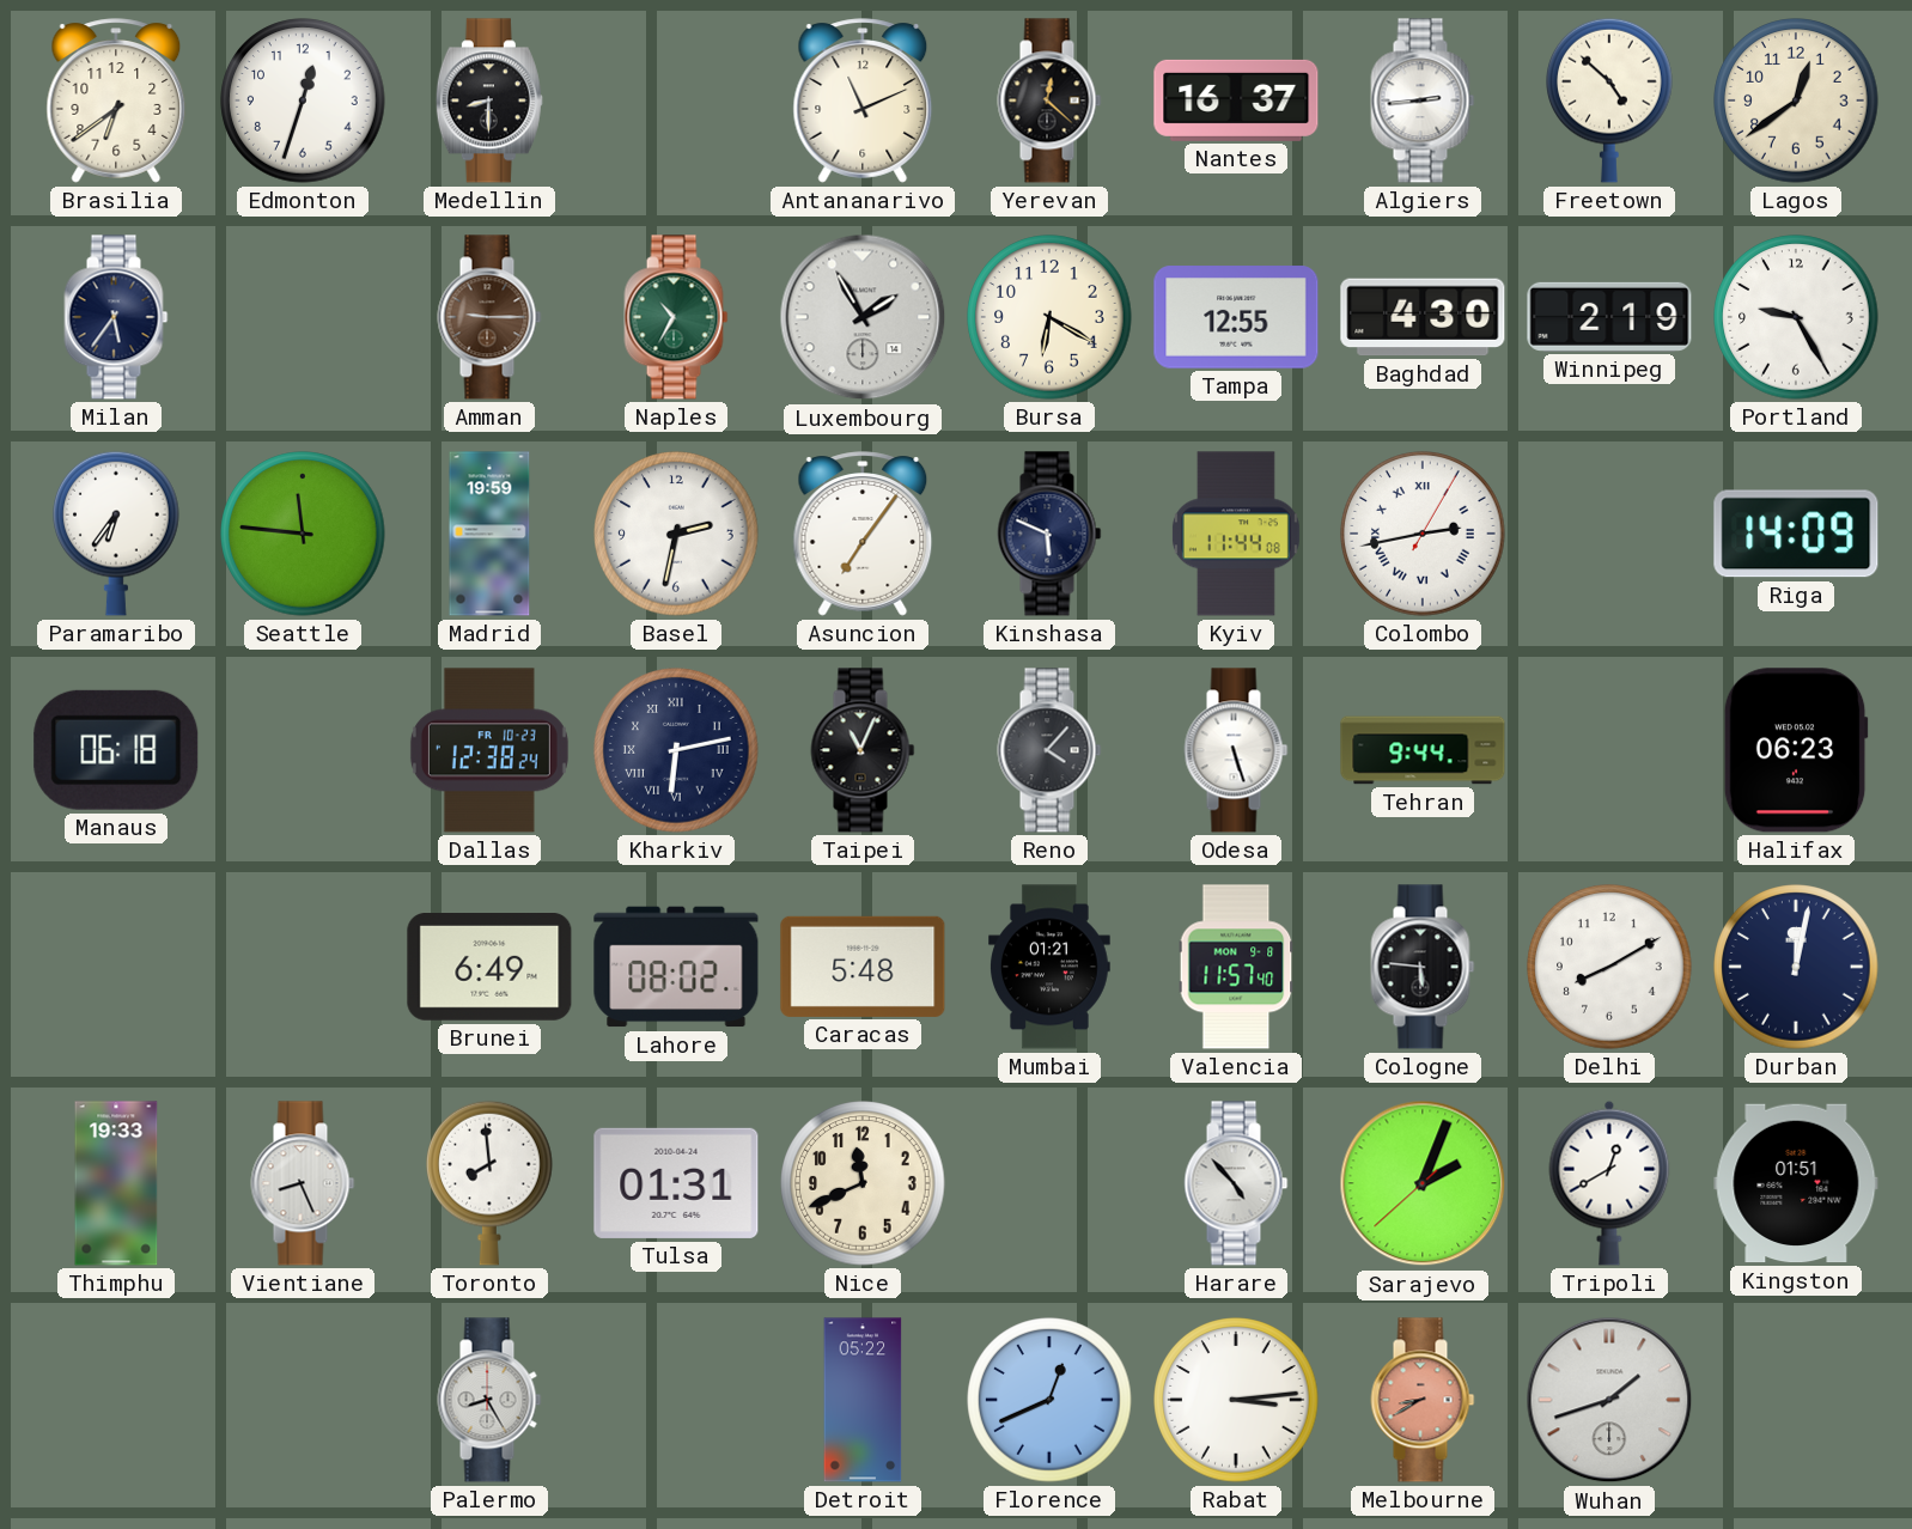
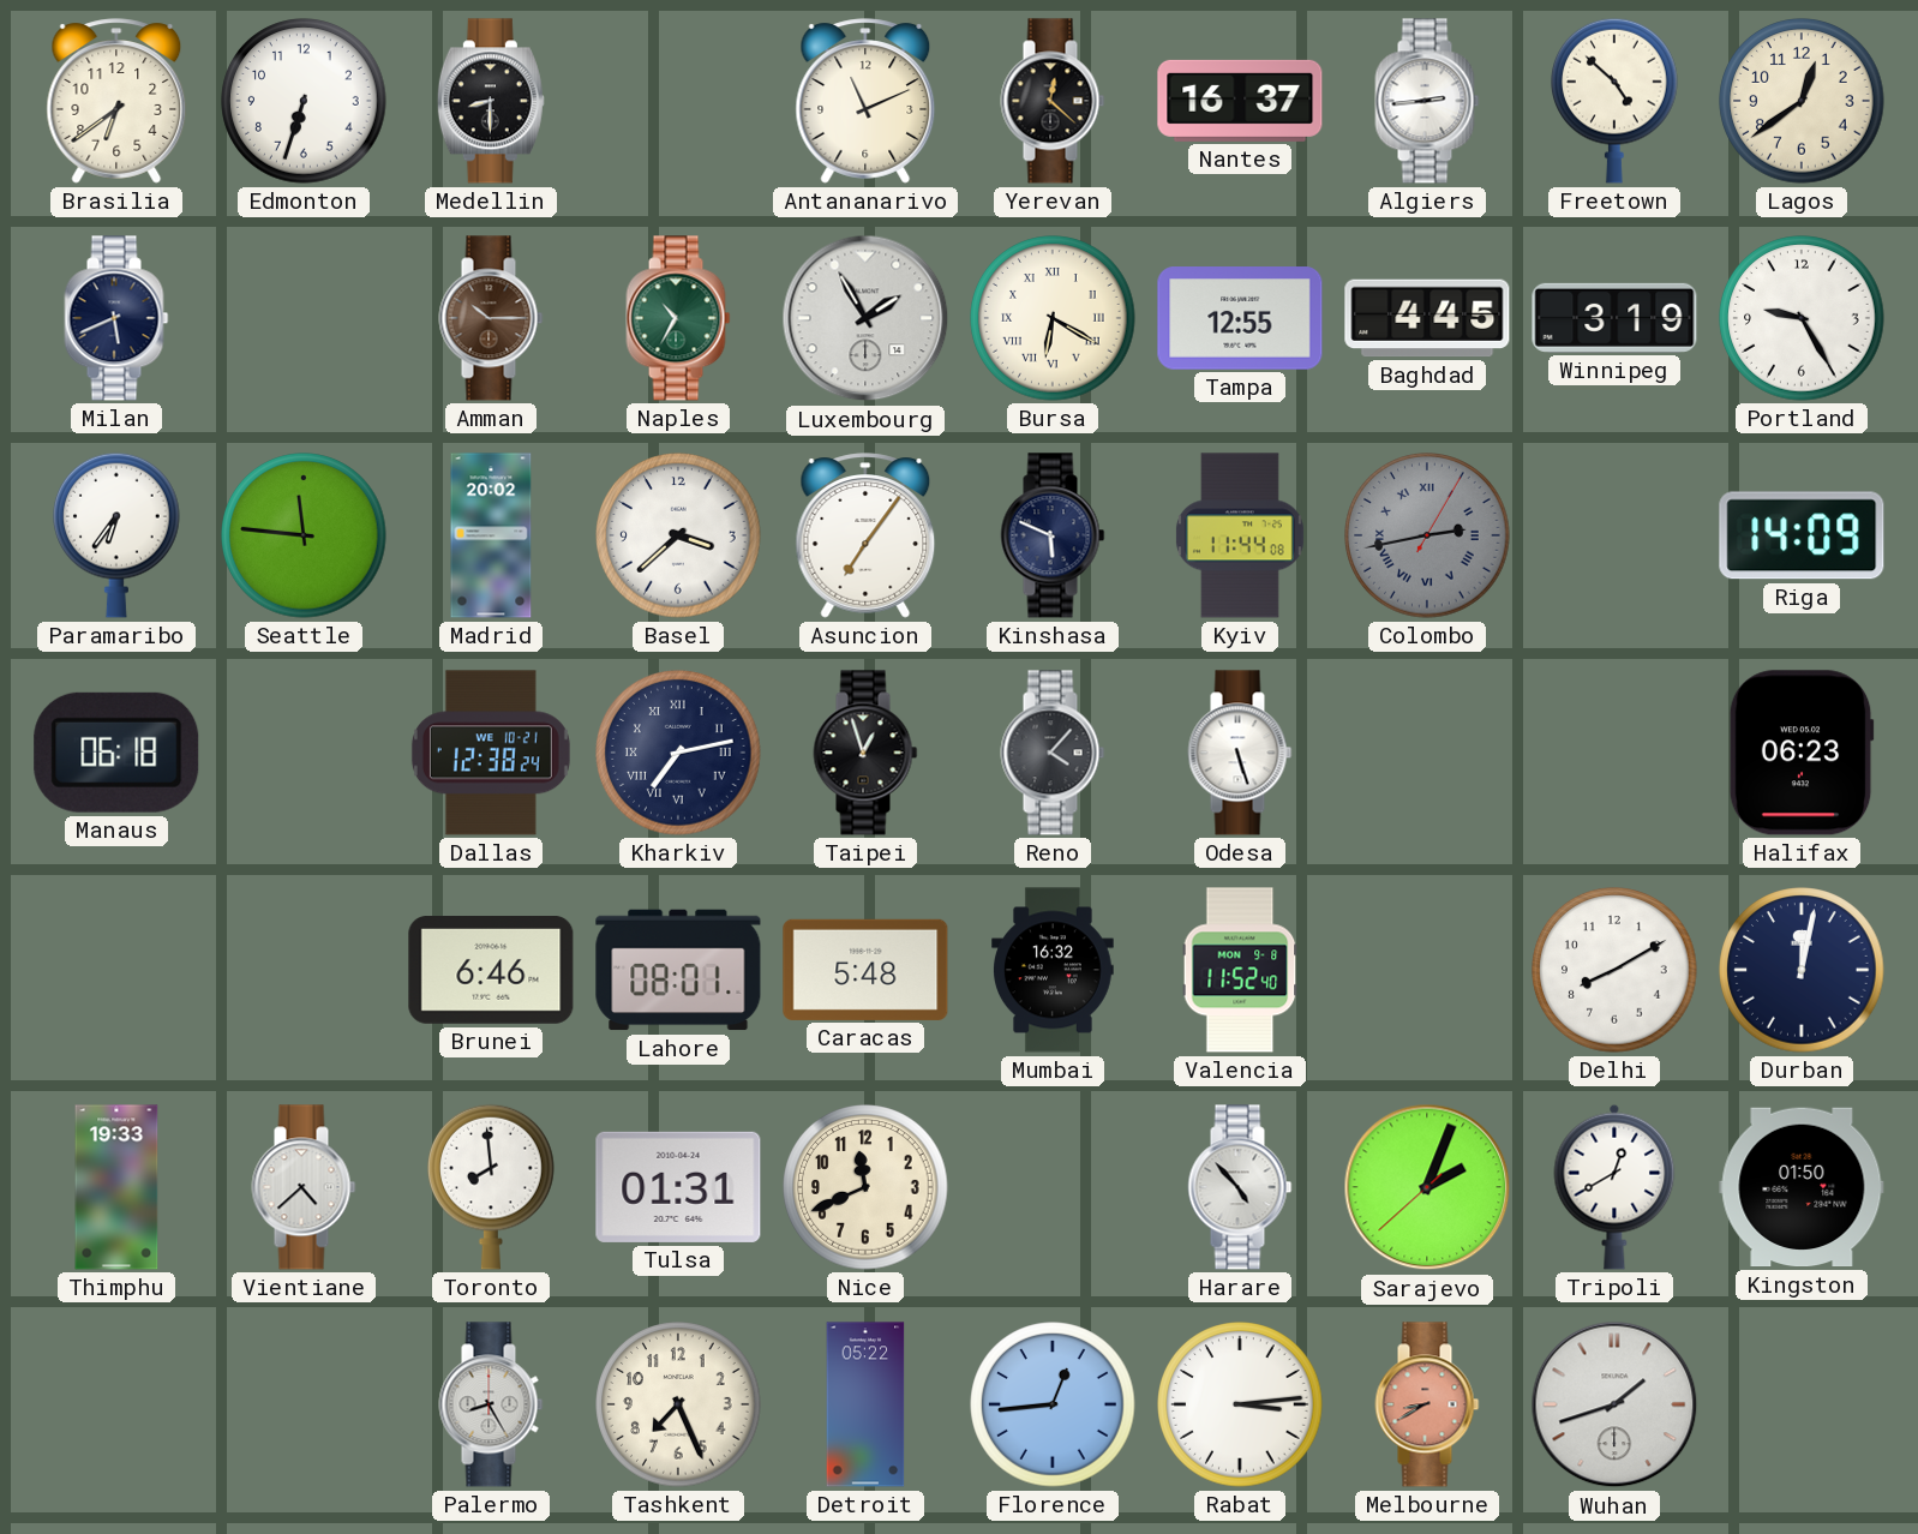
Edmonton: 12:33 -> 6:33
Milan: 5:36 -> 5:41
Amman: 9:15 -> 10:15
Bursa numerals: Arabic -> Roman
Baghdad: 4:30 -> 4:45
Winnipeg: 2:19 -> 3:19
Madrid: 19:59 -> 20:02
Basel: 2:32 -> 3:38
Colombo dial: white -> grey
Dallas date: FR 10-23 -> WE 10-21
Kharkiv: 6:13 -> 7:13
Taipei: 11:04 -> 12:57
Tehran: 9:44 -> none
Brunei: 6:49 -> 6:46
Lahore: 08:02 -> 08:01
Mumbai: 01:21 -> 16:32
Valencia: 11:57 -> 11:52
Cologne: 5:46 -> none
Vientiane: 8:26 -> 4:38
Kingston: 01:51 -> 01:50
Tashkent: none -> 7:26
Florence: 12:41 -> 12:44
